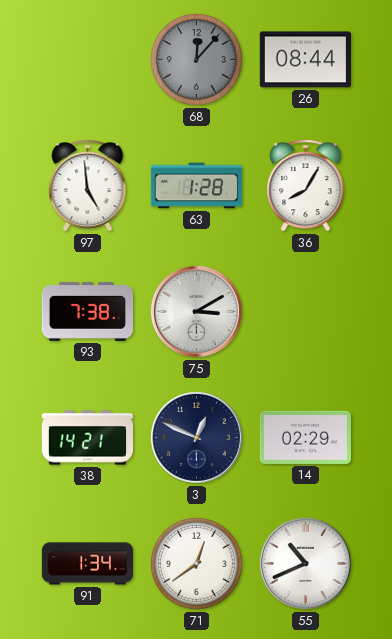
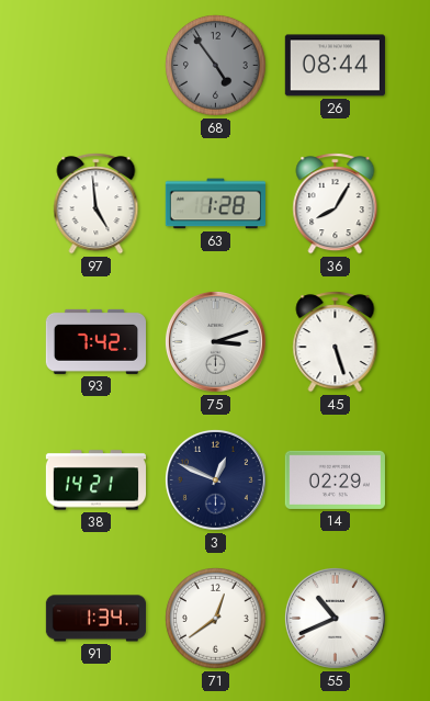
68: 12:07 -> 4:54
93: 7:38 -> 7:42
75: 3:10 -> 3:12
45: none -> 5:27
